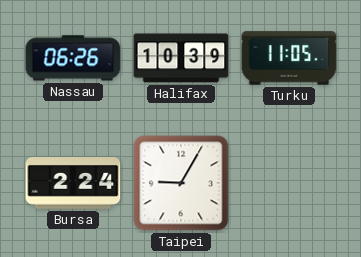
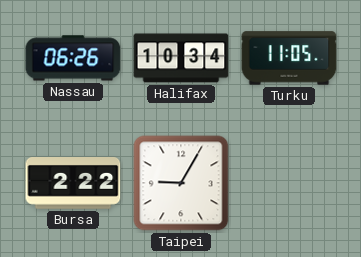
Halifax: 10:39 -> 10:34
Bursa: 2:24 -> 2:22
